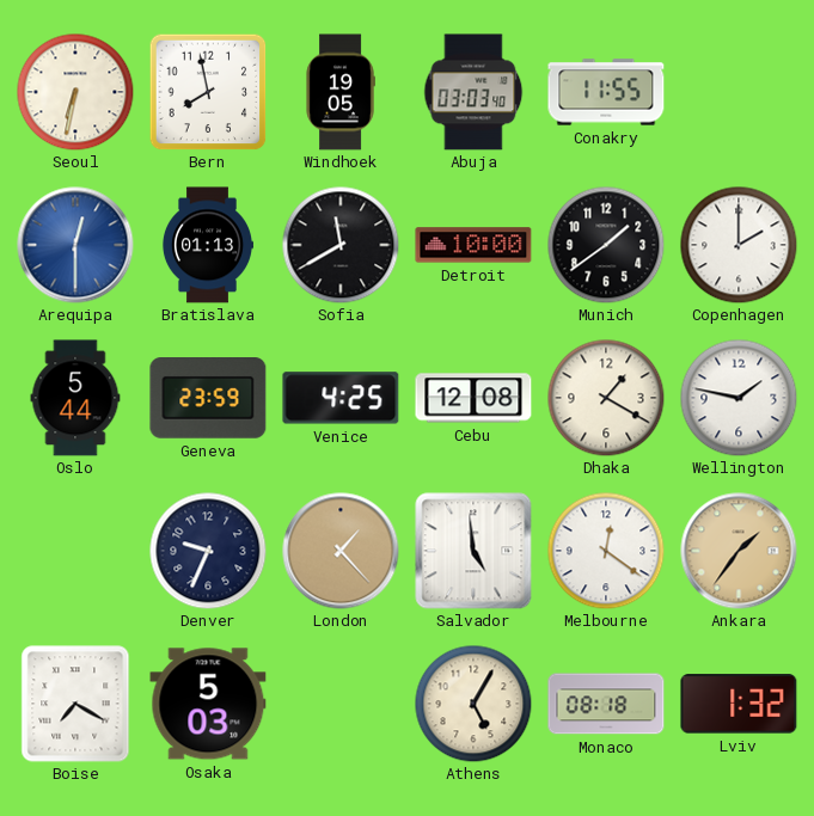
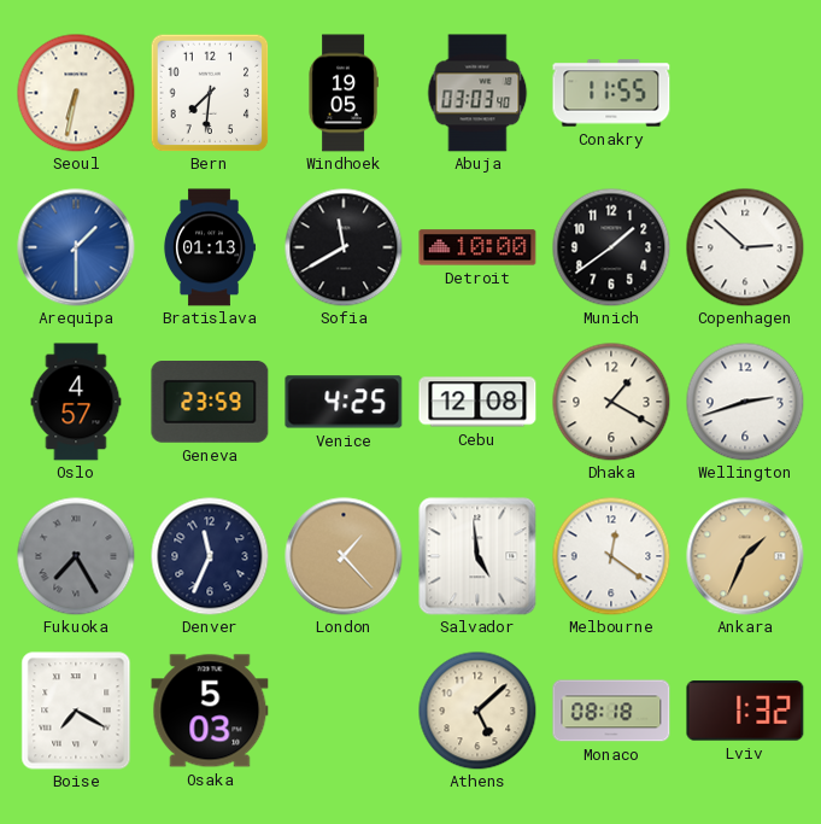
Bern: 7:58 -> 7:31
Arequipa: 12:30 -> 1:30
Copenhagen: 2:00 -> 2:52
Oslo: 5:44 -> 4:57
Wellington: 1:47 -> 2:42
Fukuoka: none -> 7:25
Denver: 9:34 -> 11:34
Ankara: 1:36 -> 1:34
Athens: 5:05 -> 5:08
